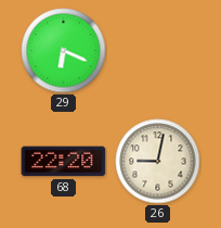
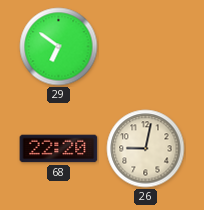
29: 6:19 -> 6:51
